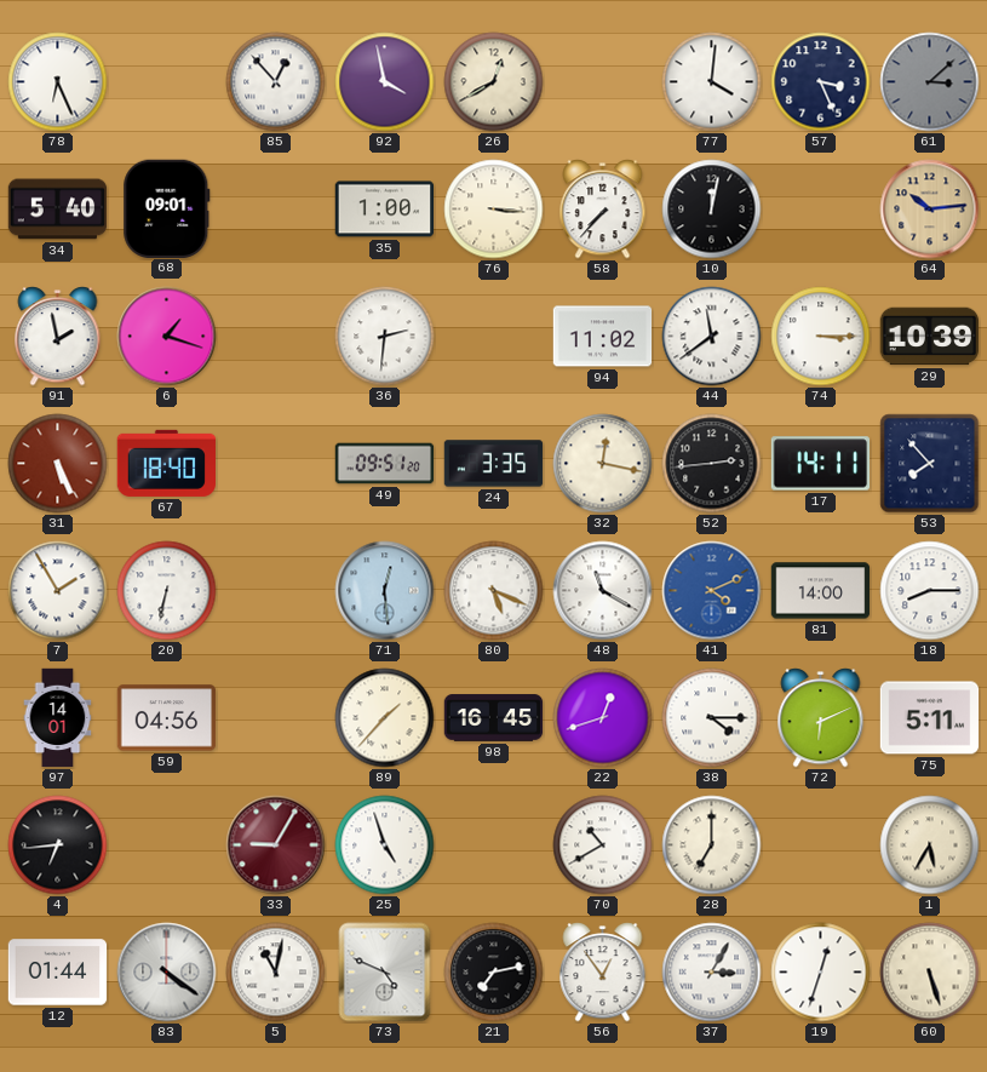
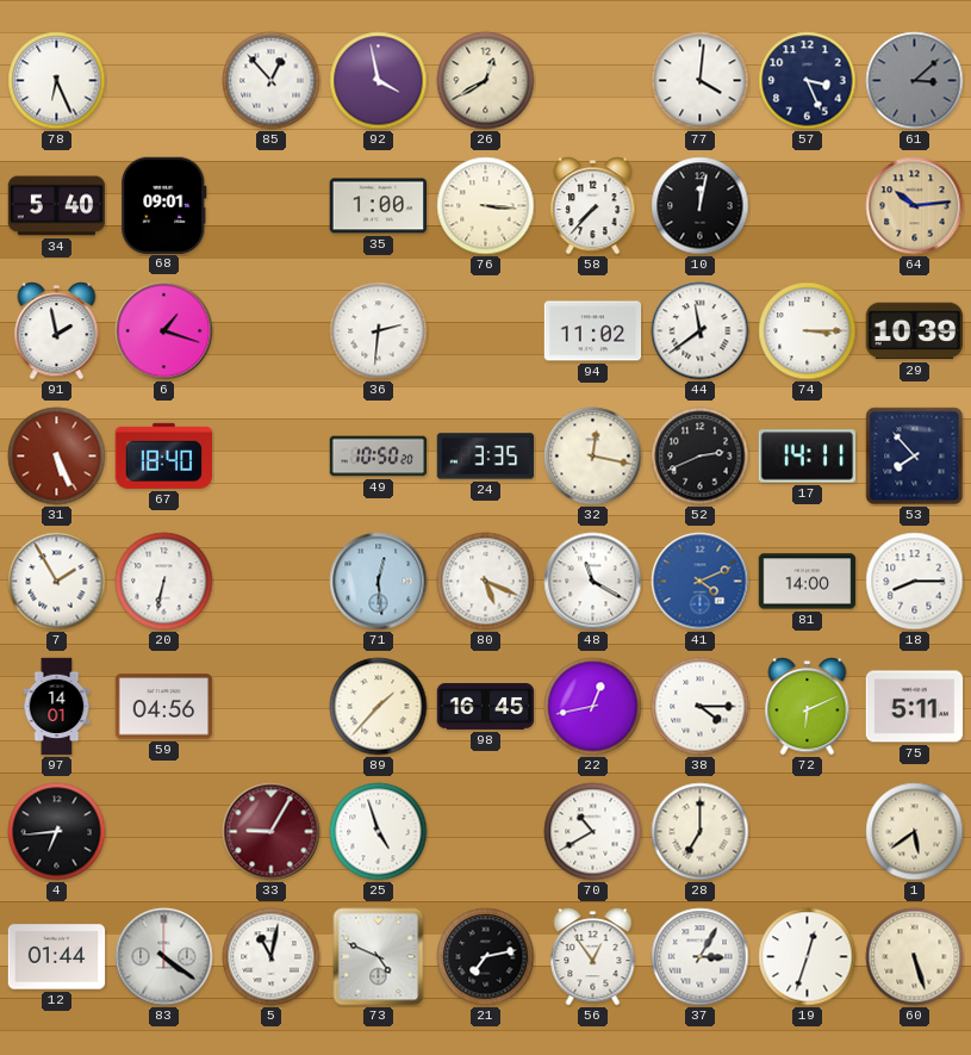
49: 09:51 -> 10:50
52: 2:44 -> 2:41
22: 12:42 -> 12:43
1: 5:35 -> 5:39
